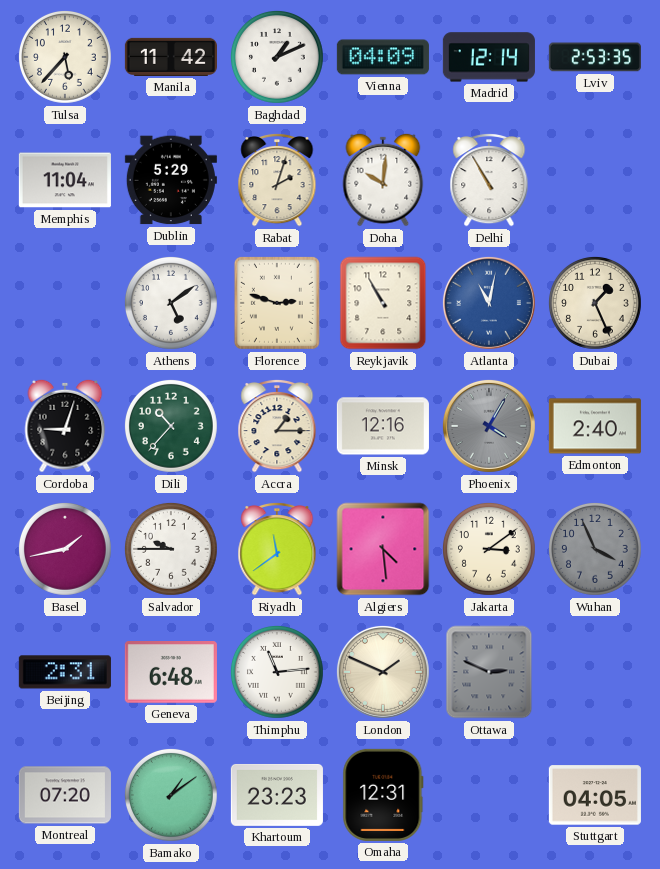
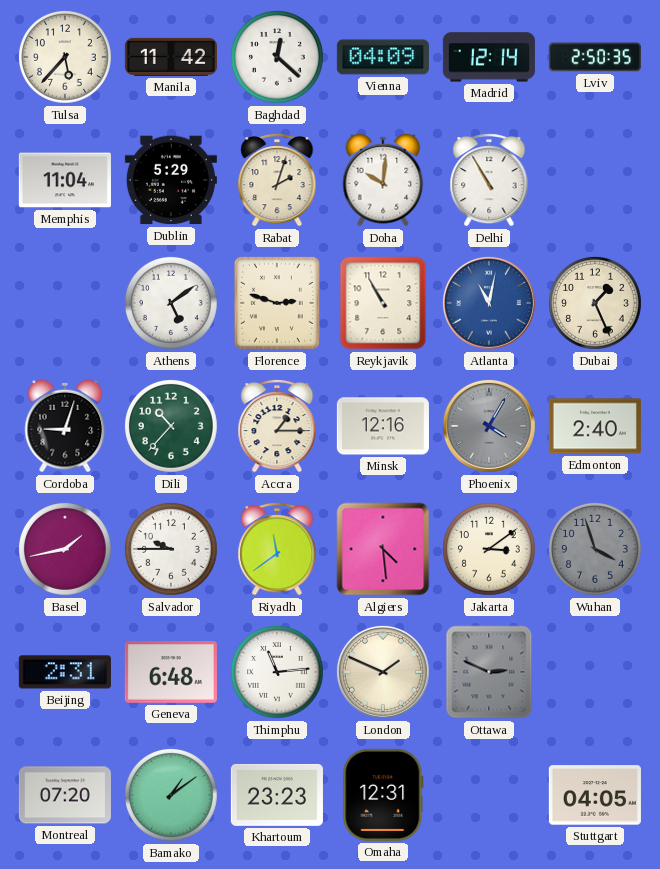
Baghdad: 1:11 -> 12:22
Lviv: 2:53 -> 2:50
Wuhan: 3:56 -> 3:57
